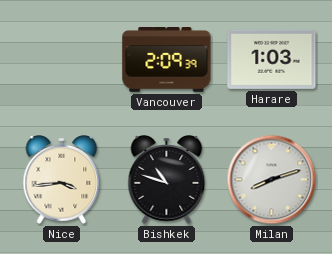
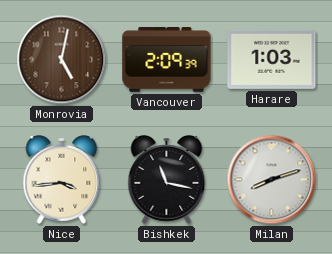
Monrovia: none -> 5:02
Bishkek: 10:48 -> 11:17
